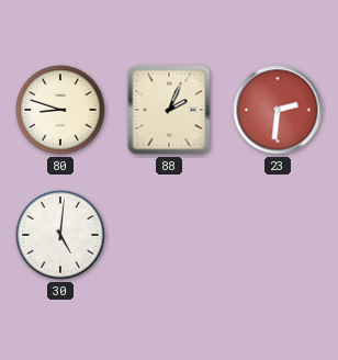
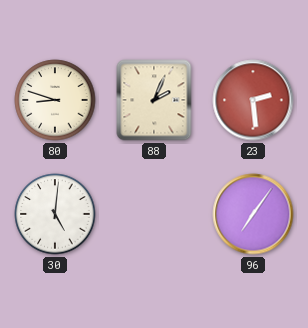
23: 2:31 -> 2:29
96: none -> 7:06
